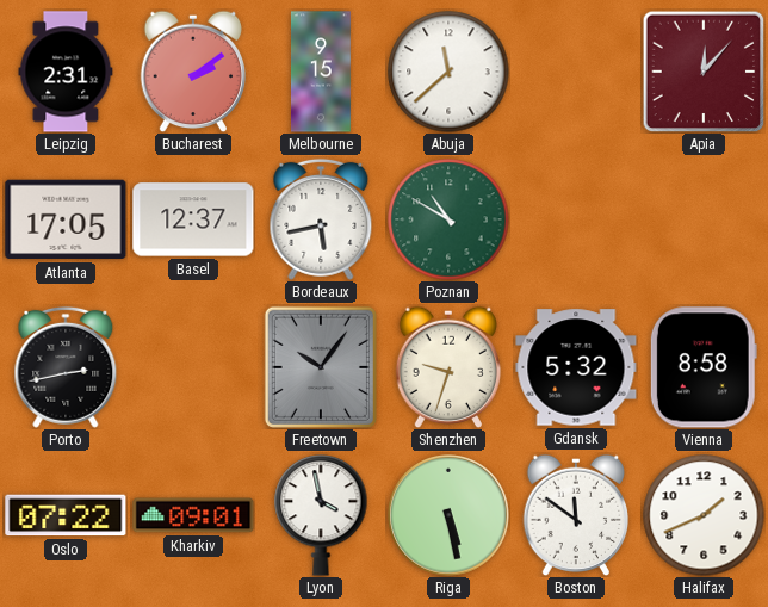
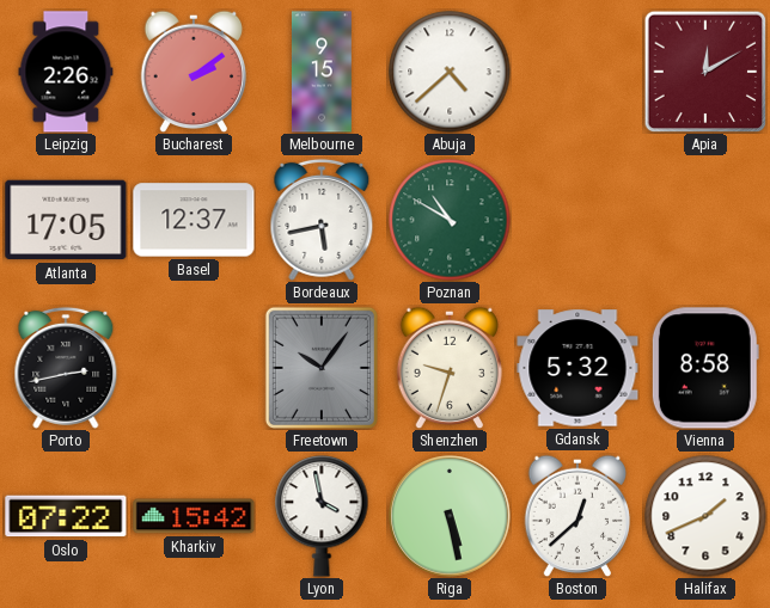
Leipzig: 2:31 -> 2:26
Abuja: 11:38 -> 4:38
Apia: 12:07 -> 12:10
Kharkiv: 09:01 -> 15:42
Boston: 11:51 -> 12:38
